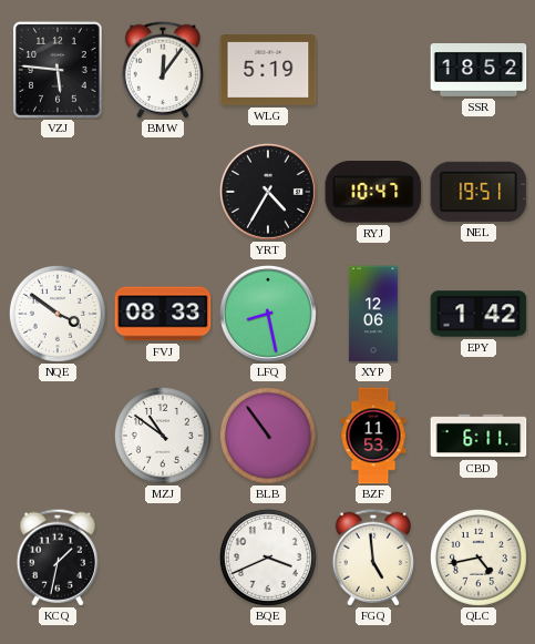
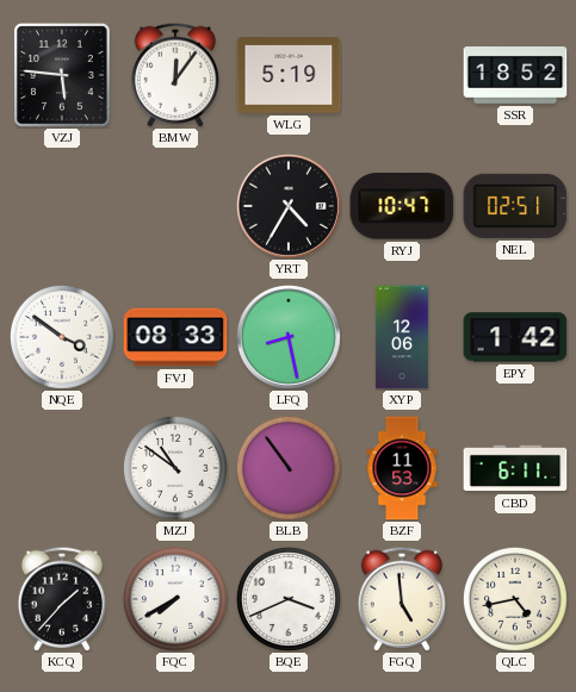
NEL: 19:51 -> 02:51
KCQ: 1:32 -> 1:37
FQC: none -> 7:40
